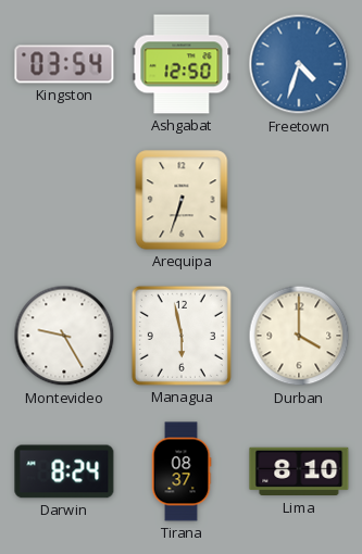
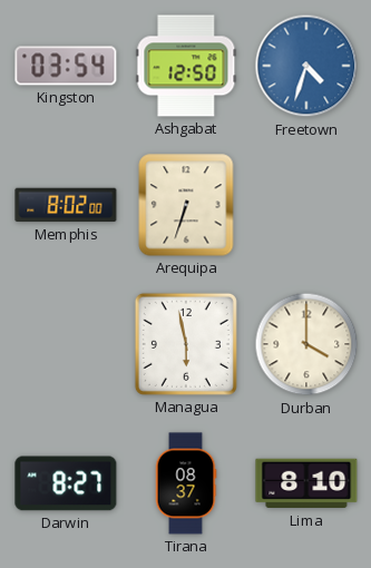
Memphis: none -> 8:02
Montevideo: 9:25 -> none
Darwin: 8:24 -> 8:27
